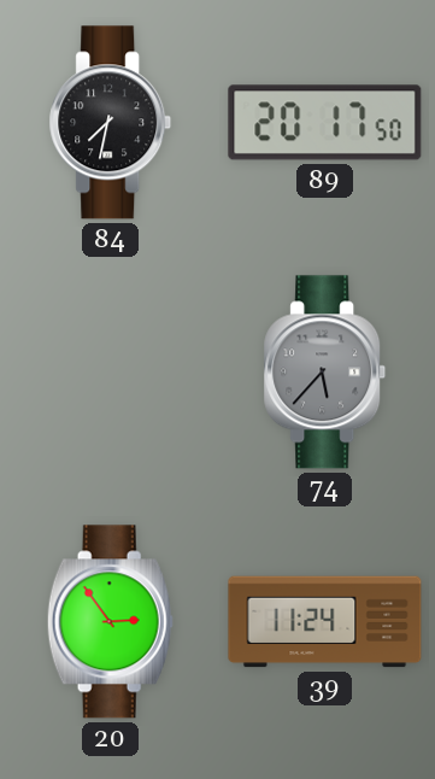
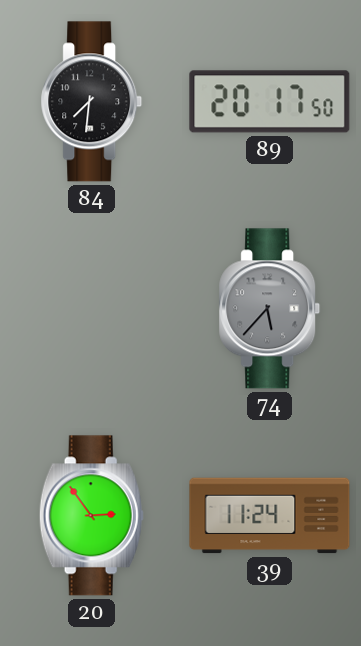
84: 7:32 -> 7:31
